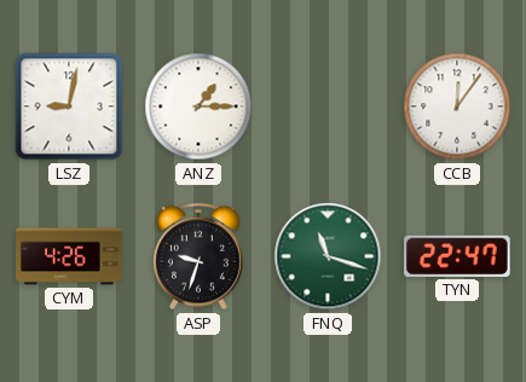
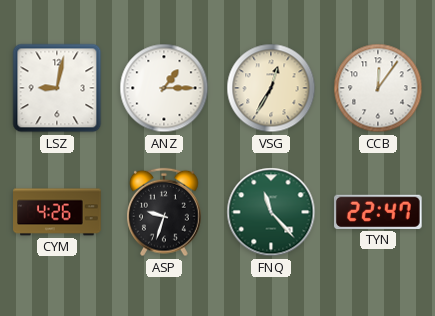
VSG: none -> 12:35
FNQ: 11:18 -> 11:23
